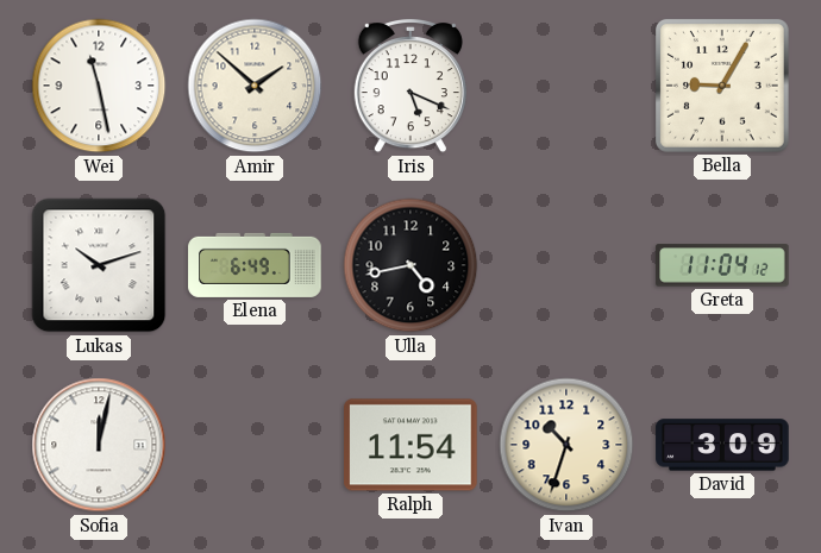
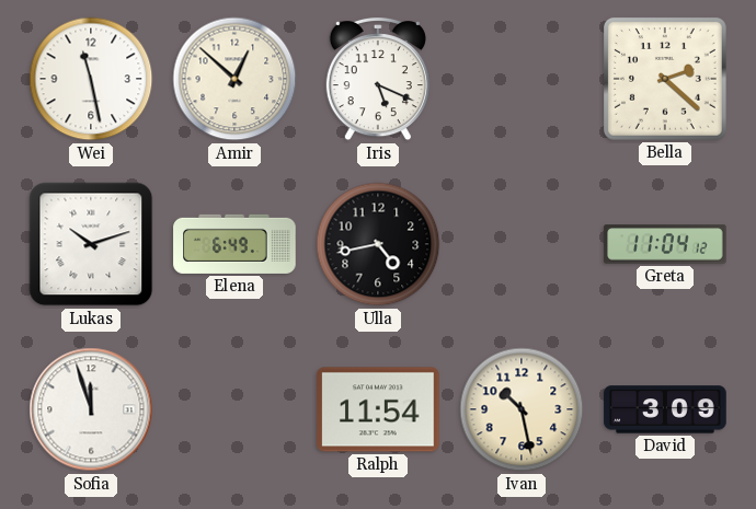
Amir: 1:52 -> 12:52
Bella: 9:05 -> 2:22
Sofia: 12:02 -> 11:57
Ivan: 10:33 -> 10:28
